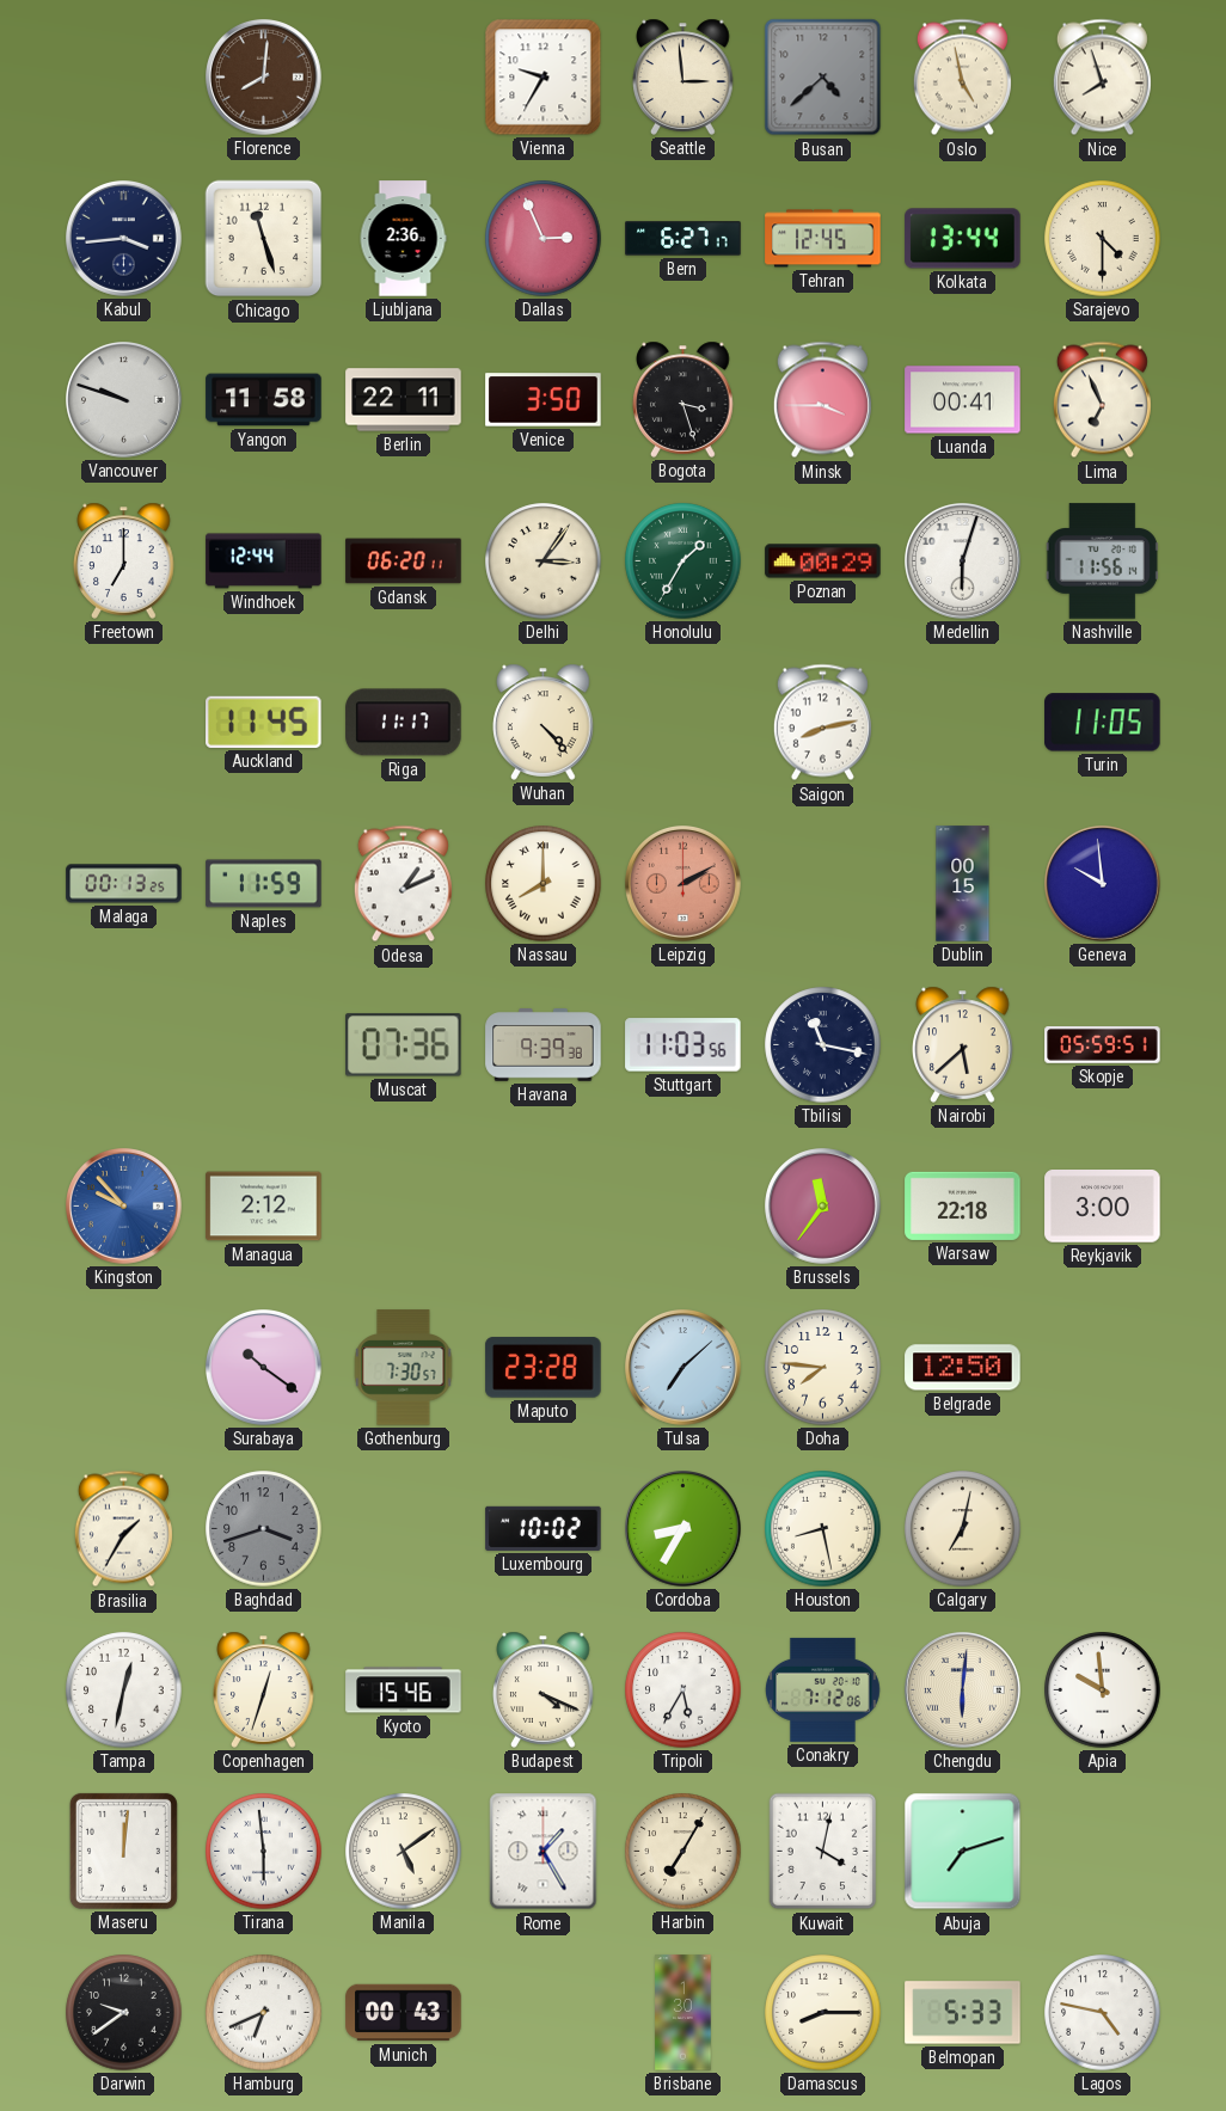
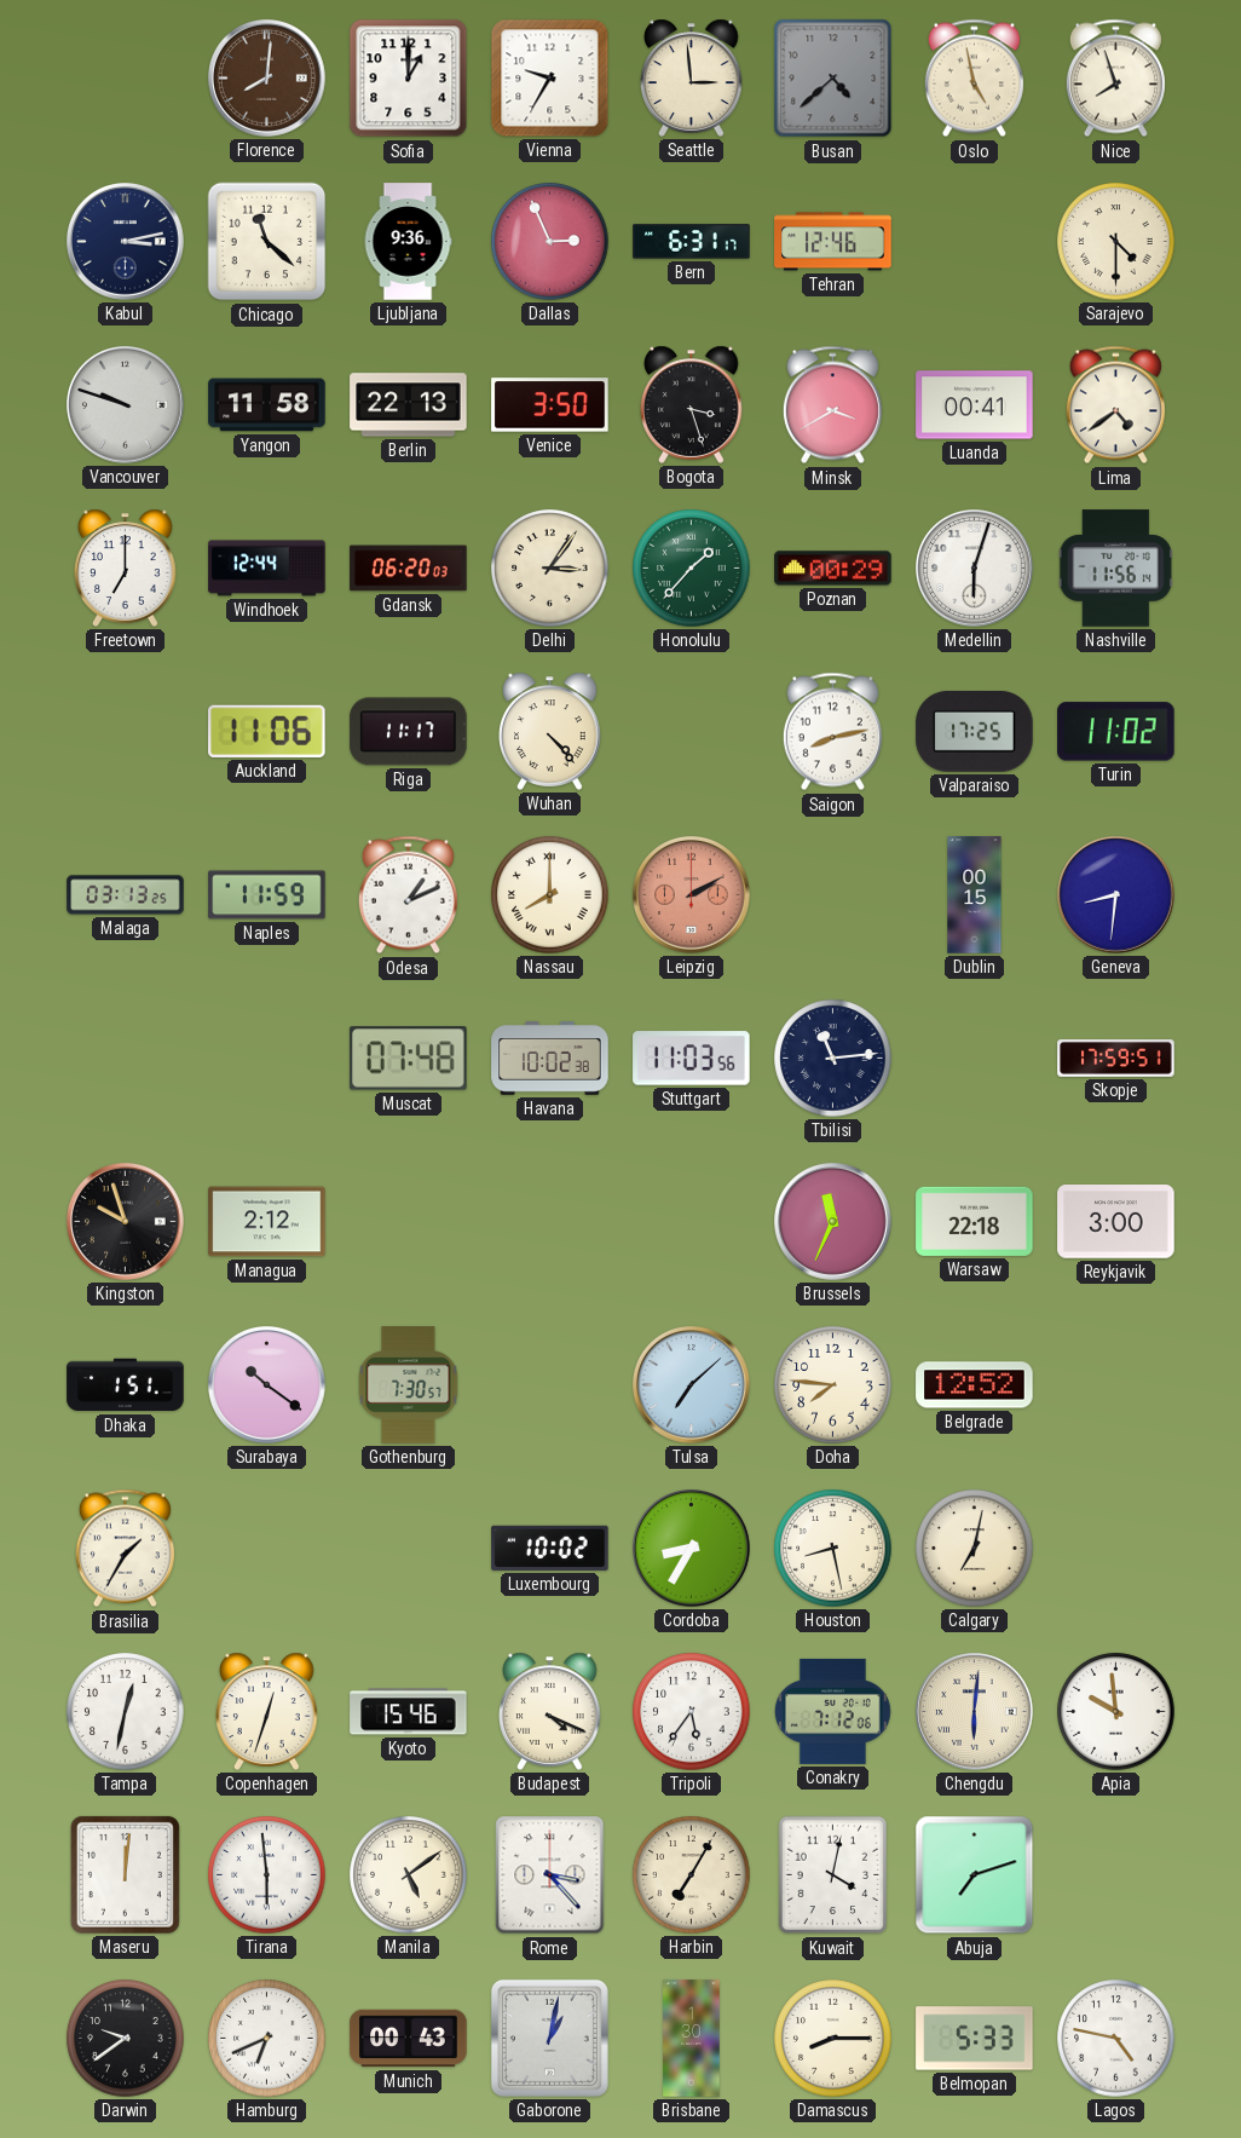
Sofia: none -> 1:00
Kabul: 3:44 -> 3:13
Chicago: 11:27 -> 11:22
Ljubljana: 2:36 -> 9:36
Bern: 6:27 -> 6:31
Tehran: 12:45 -> 12:46
Kolkata: 13:44 -> none
Berlin: 22:11 -> 22:13
Minsk: 3:45 -> 3:40
Lima: 6:56 -> 4:39
Gdansk: 06:20:11 -> 06:20:03
Honolulu: 1:35 -> 1:37
Auckland: 11:45 -> 11:06
Valparaiso: none -> 17:25
Turin: 11:05 -> 11:02
Malaga: 00:13 -> 03:13
Geneva: 9:59 -> 8:31
Muscat: 07:36 -> 07:48
Havana: 9:39 -> 10:02
Tbilisi: 11:17 -> 11:14
Nairobi: 5:38 -> none
Skopje: 05:59 -> 17:59
Kingston: 9:53 -> 9:57
Kingston dial: blue -> black
Brussels: 11:36 -> 11:34
Dhaka: none -> 1:51
Maputo: 23:28 -> none
Belgrade: 12:50 -> 12:52
Baghdad: 3:42 -> none
Tripoli: 5:35 -> 5:36
Rome: 1:25 -> 3:23
Gaborone: none -> 1:02
